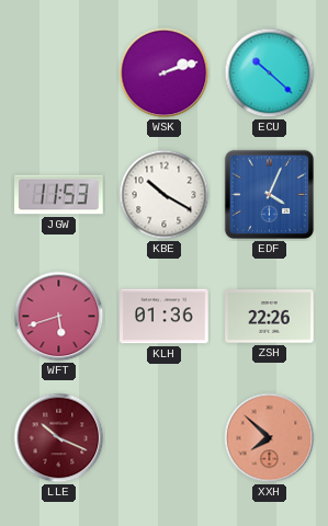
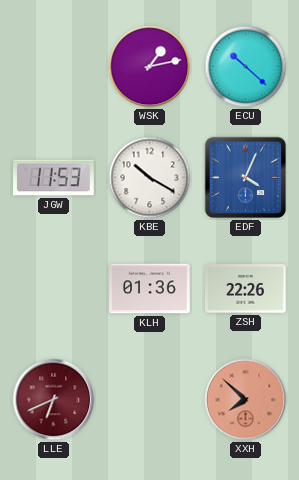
WSK: 2:12 -> 1:13
WFT: 5:42 -> none
LLE: 10:19 -> 6:41
